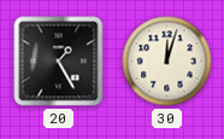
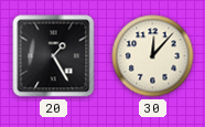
30: 12:03 -> 12:07
